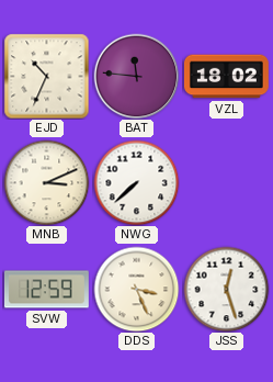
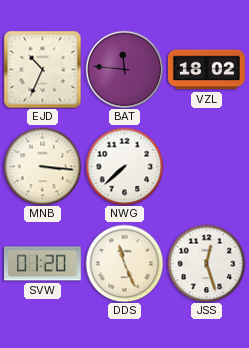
MNB: 3:11 -> 3:16
SVW: 12:59 -> 01:20
DDS: 3:26 -> 11:26
